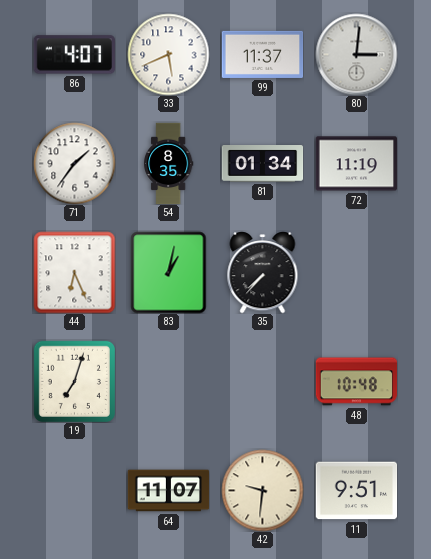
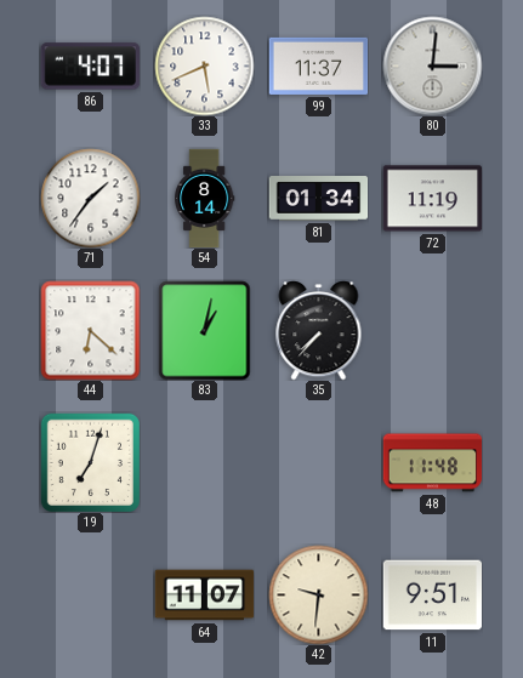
54: 8:35 -> 8:14
44: 6:26 -> 6:22
48: 10:48 -> 11:48
